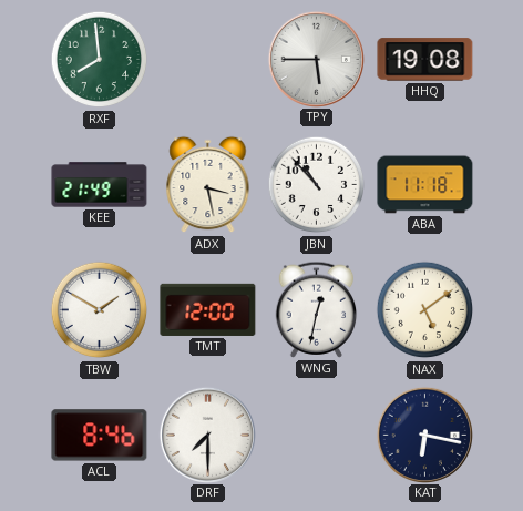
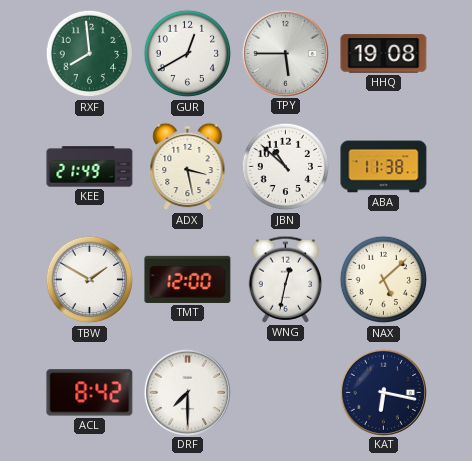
GUR: none -> 12:40
JBN: 10:53 -> 10:52
ABA: 11:18 -> 11:38
NAX: 5:09 -> 5:08
ACL: 8:46 -> 8:42
